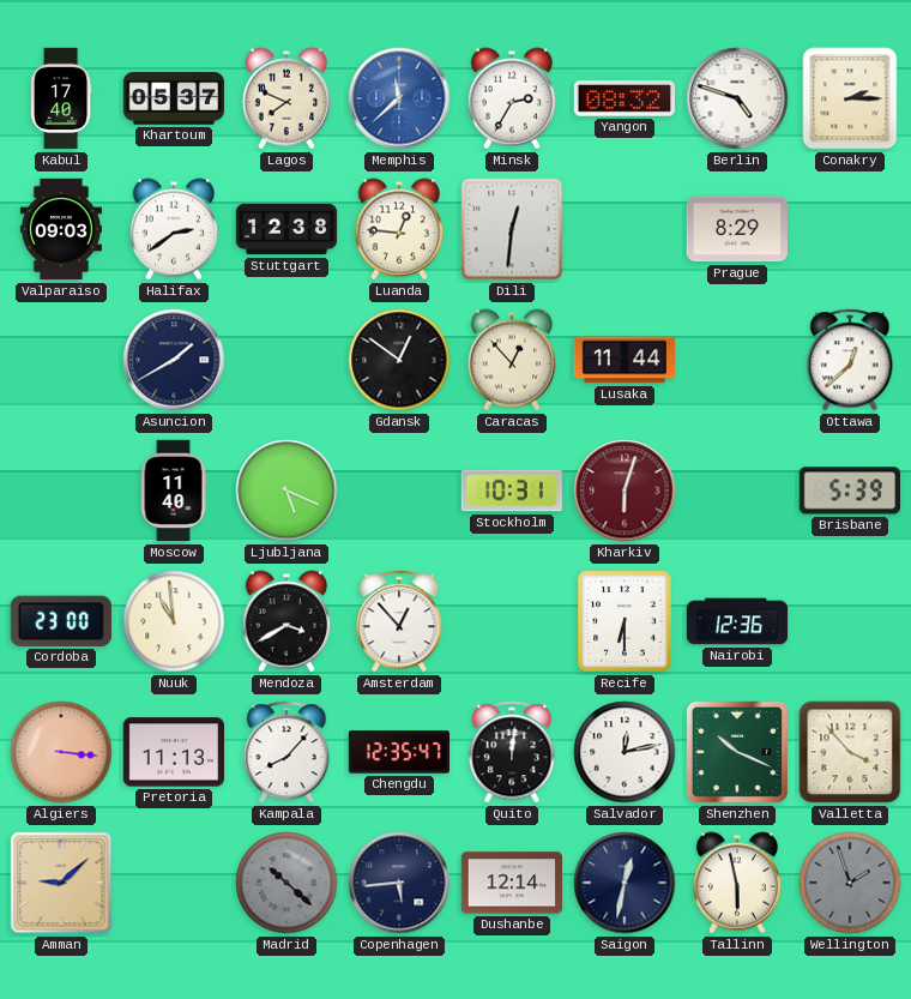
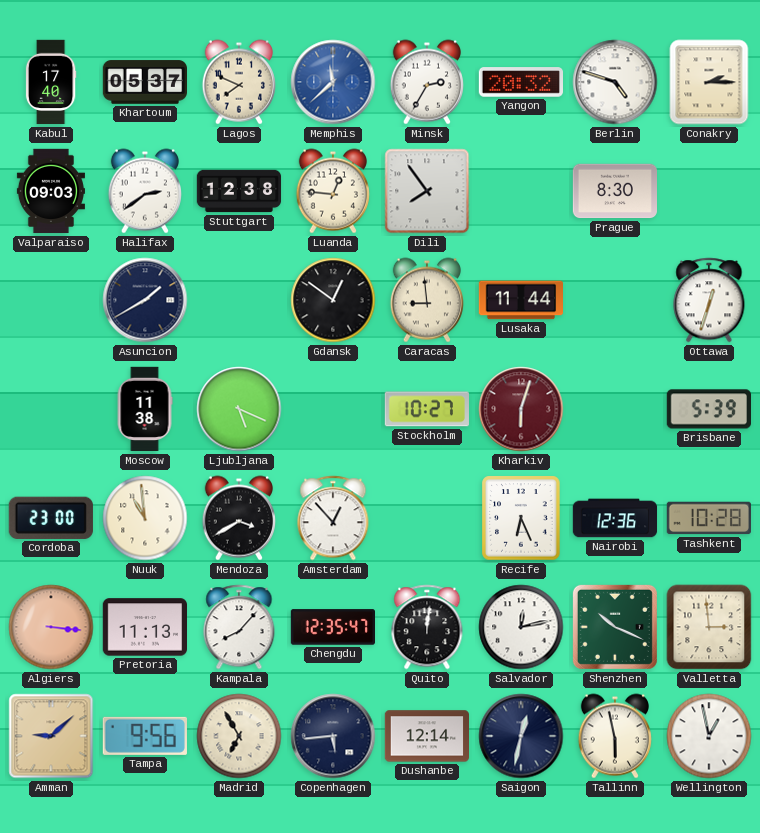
Yangon: 08:32 -> 20:32
Dili: 12:31 -> 7:54
Prague: 8:29 -> 8:30
Caracas: 12:53 -> 8:59
Ottawa: 12:38 -> 12:33
Moscow: 11:40 -> 11:38
Stockholm: 10:31 -> 10:27
Recife: 6:30 -> 6:26
Tashkent: none -> 10:28
Valletta: 3:53 -> 2:59
Tampa: none -> 9:56
Madrid: 10:22 -> 6:55
Madrid dial: grey -> cream
Wellington: 1:57 -> 12:58
Wellington dial: grey -> white
